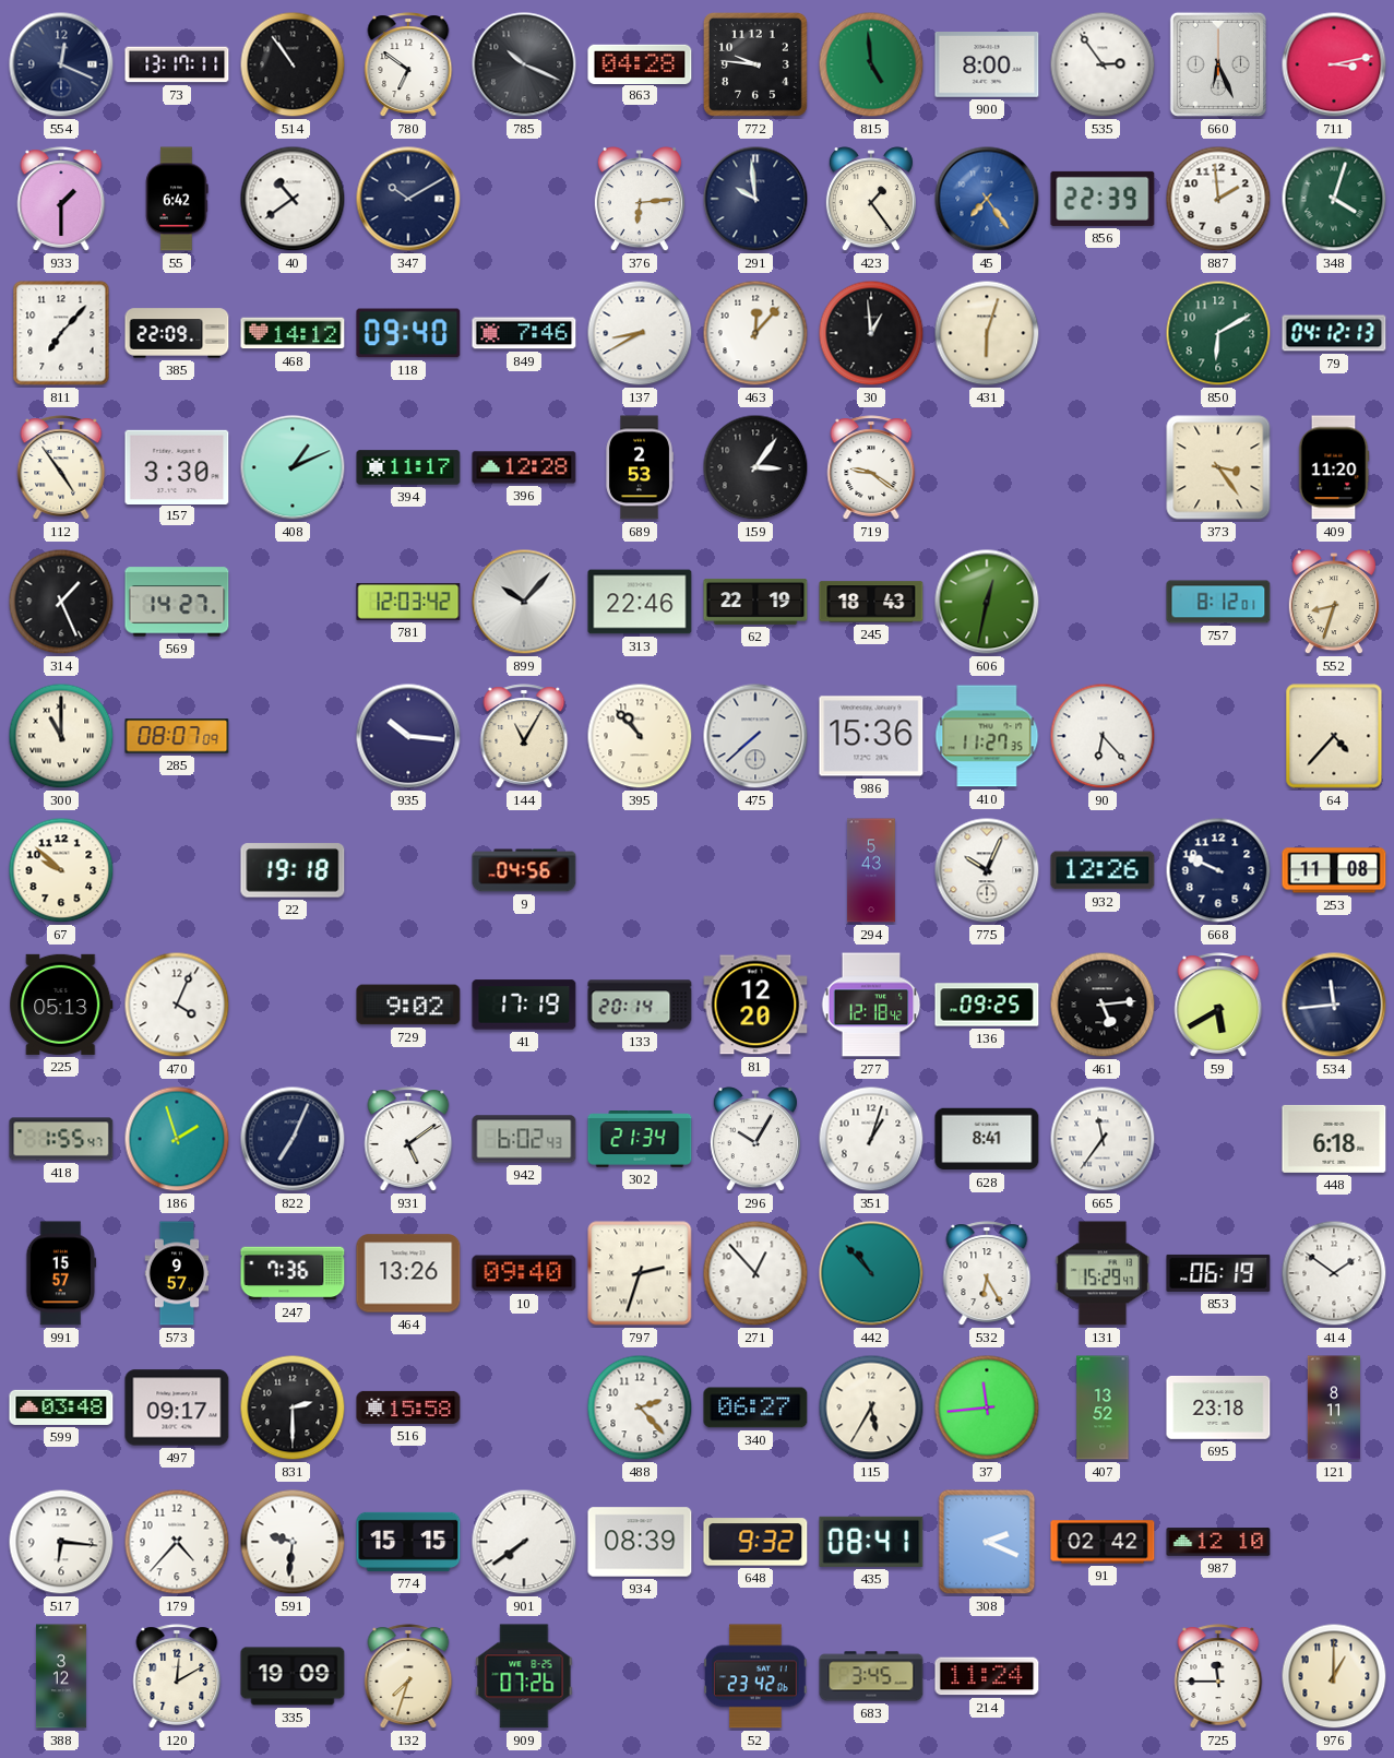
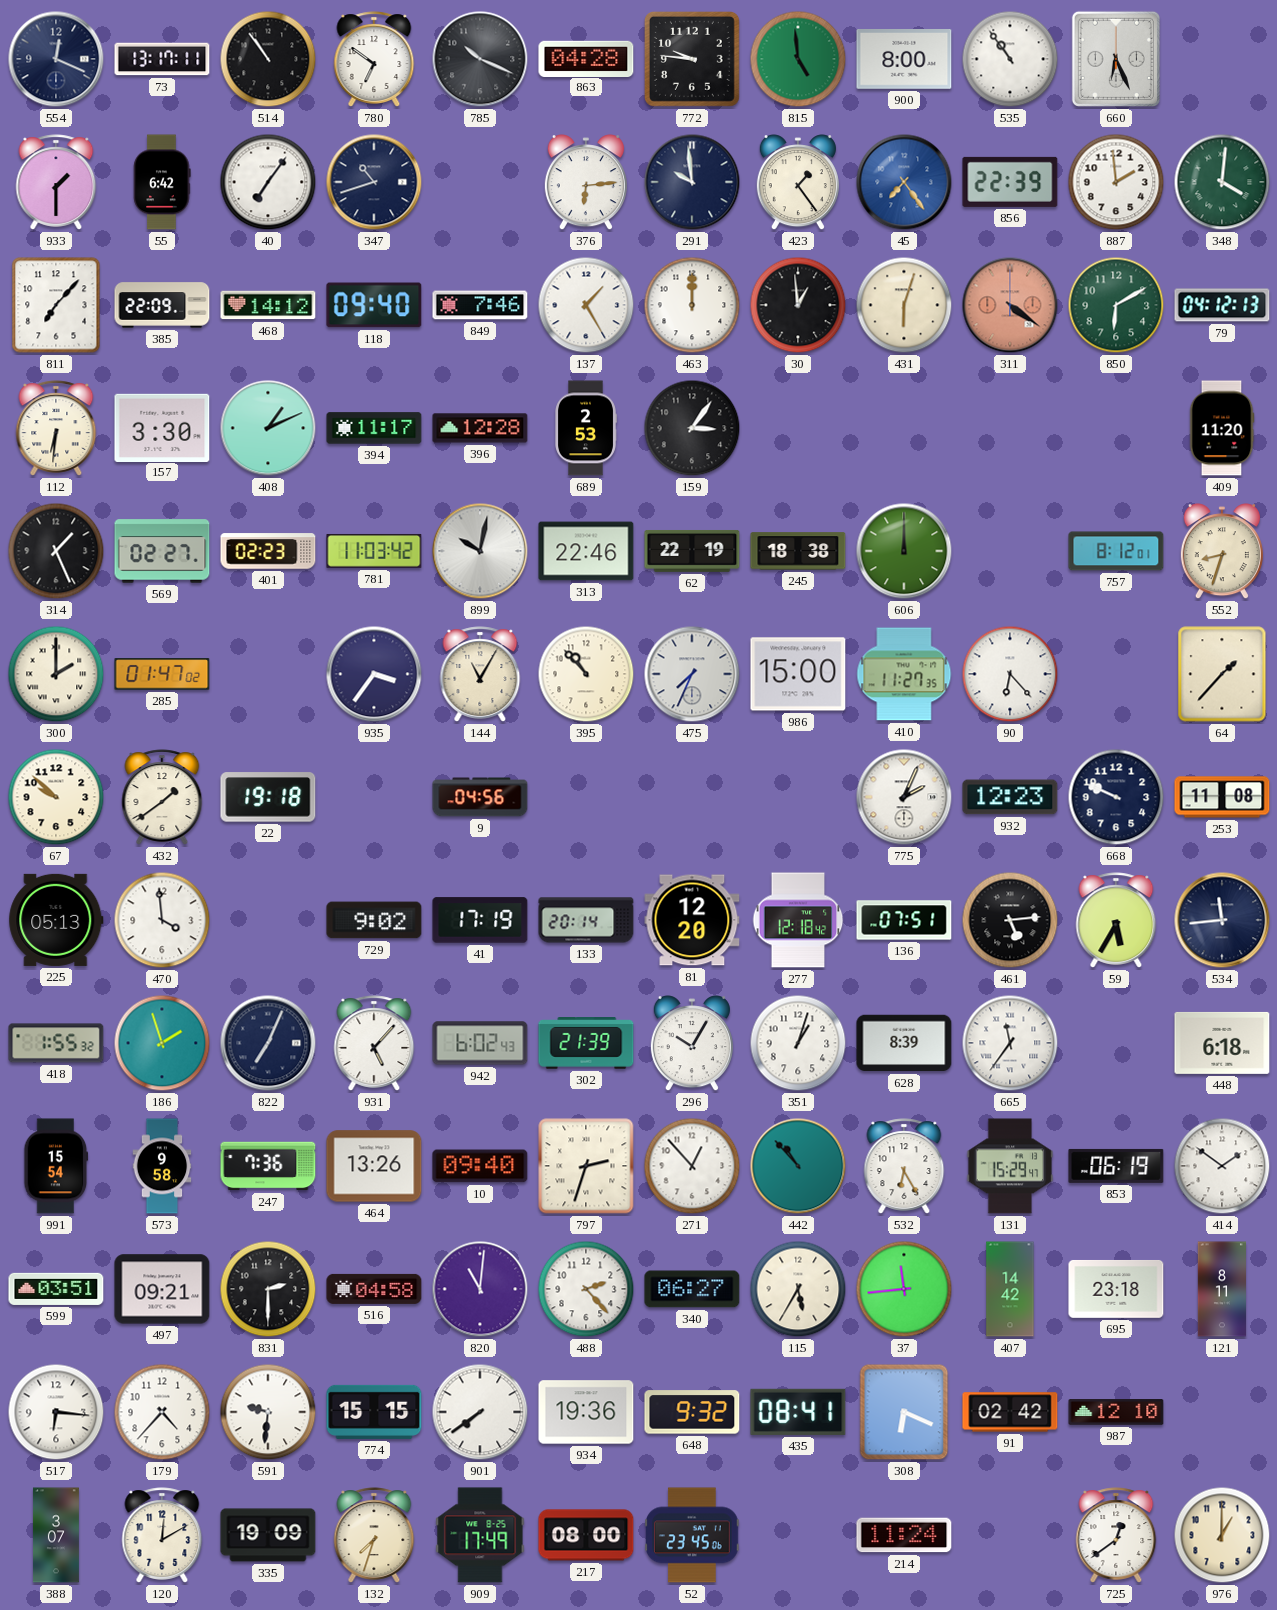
535: 2:54 -> 10:54
711: 3:13 -> none
40: 10:39 -> 7:06
347: 10:10 -> 10:42
348: 4:03 -> 4:01
137: 8:40 -> 1:25
463: 12:07 -> 12:00
311: none -> 4:21
112: 4:54 -> 6:31
719: 9:21 -> none
373: 3:24 -> none
569: 14:27 -> 02:27
401: none -> 02:23
781: 12:03 -> 11:03
899: 10:07 -> 10:02
245: 18:43 -> 18:38
606: 12:32 -> 12:00
300: 11:00 -> 2:00
285: 08:07 -> 01:47
935: 10:16 -> 3:36
475: 7:38 -> 7:34
986: 15:36 -> 15:00
64: 4:37 -> 1:37
432: none -> 1:39
294: 5:43 -> none
775: 10:04 -> 2:04
932: 12:26 -> 12:23
470: 4:04 -> 3:59
136: 09:25 -> 07:51
59: 5:40 -> 5:35
418: 1:55:47 -> 1:55:32
931: 5:09 -> 5:07
302: 21:34 -> 21:39
628: 8:41 -> 8:39
991: 15:57 -> 15:54
573: 9:57 -> 9:58
599: 03:48 -> 03:51
497: 09:17 -> 09:21
516: 15:58 -> 04:58
820: none -> 11:01
407: 13:52 -> 14:42
934: 08:39 -> 19:36
308: 2:19 -> 6:19
388: 3:12 -> 3:07
909: 07:26 -> 17:49
217: none -> 08:00
52: 23:42 -> 23:45
683: 3:45 -> none
725: 11:45 -> 12:39
